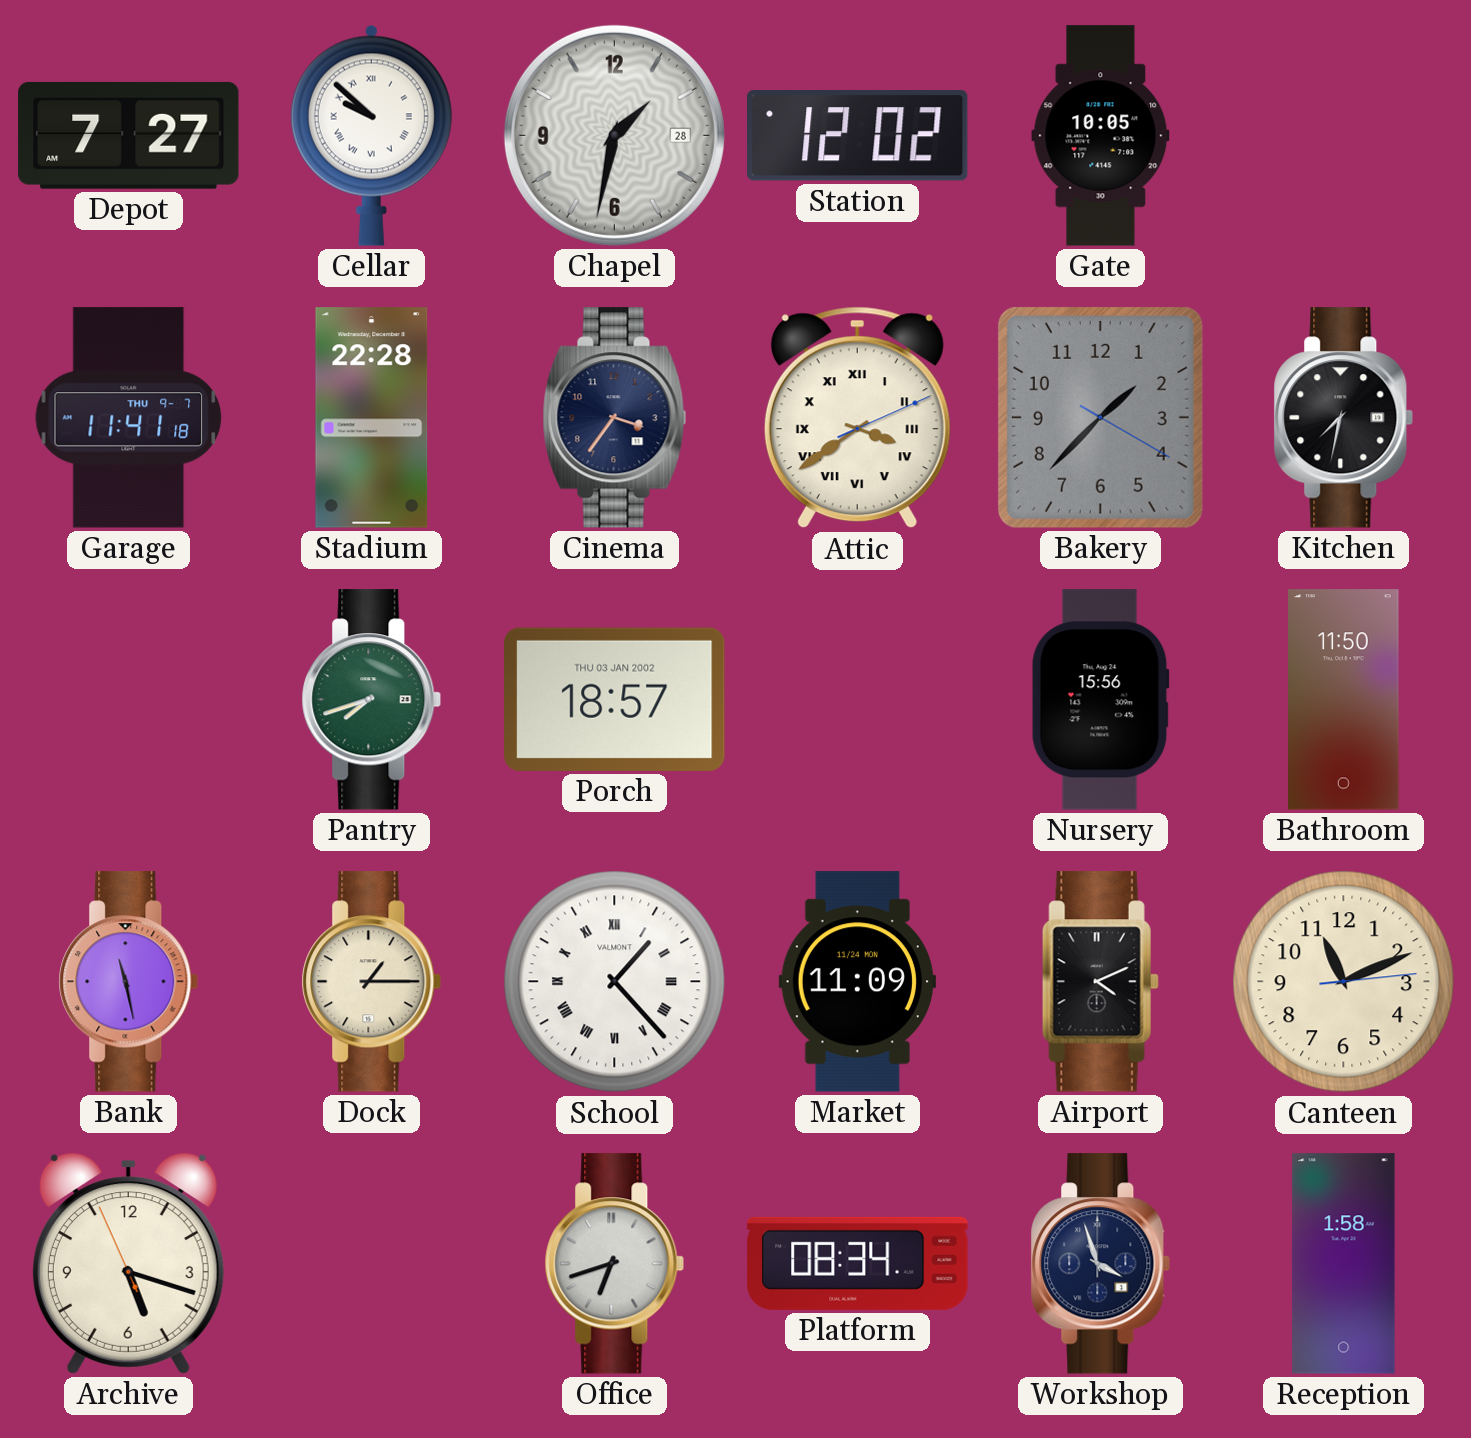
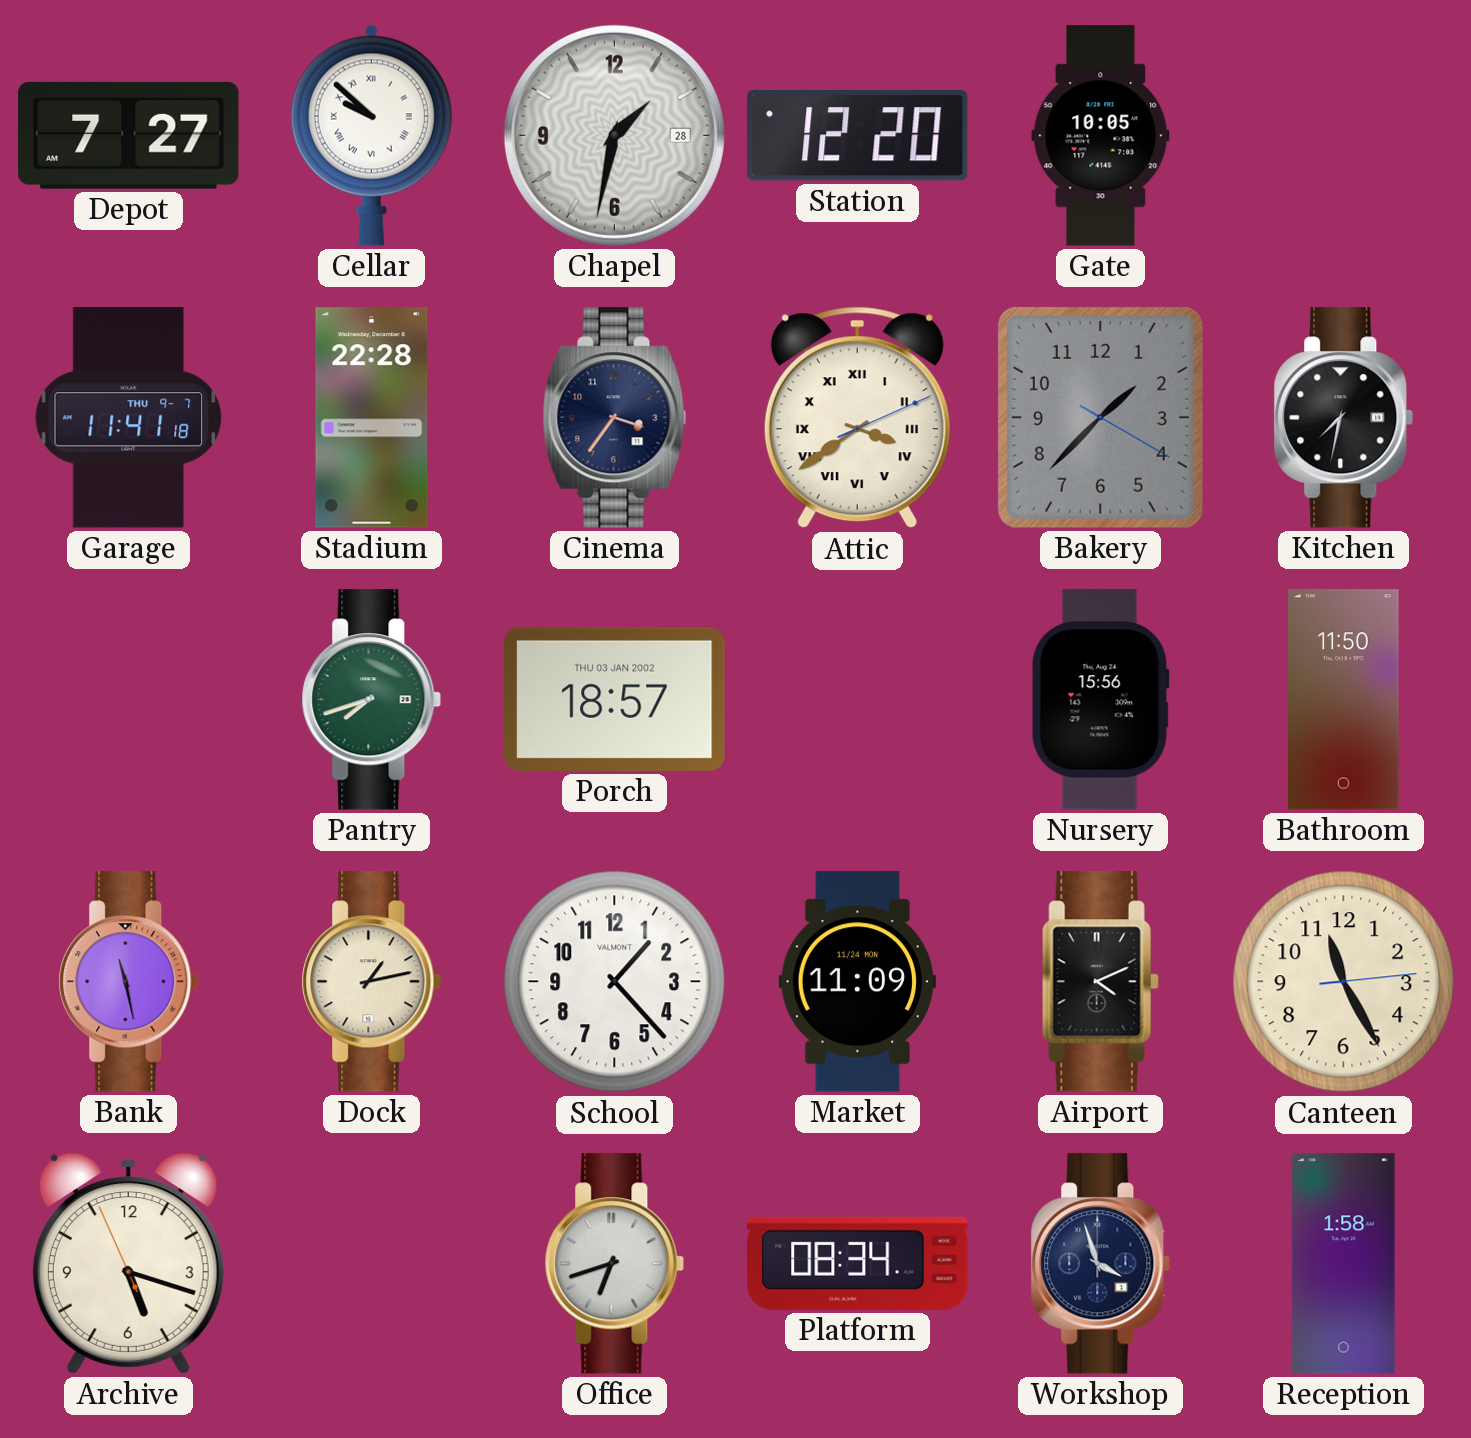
Station: 12:02 -> 12:20
Dock: 1:15 -> 1:13
School numerals: Roman -> Arabic
Canteen: 11:11 -> 11:25
